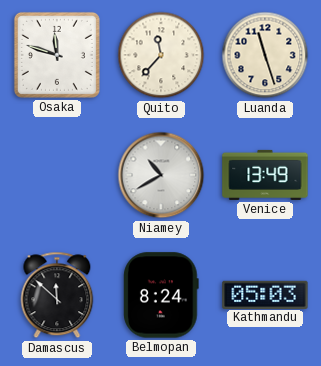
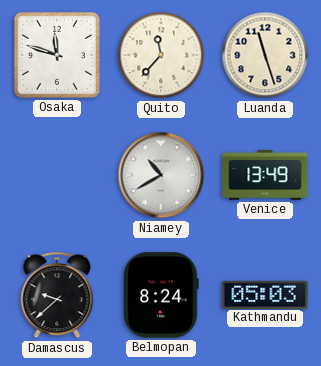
Damascus: 11:52 -> 9:38
